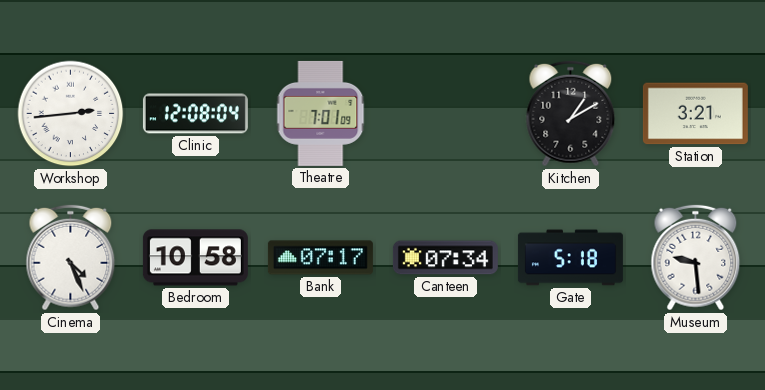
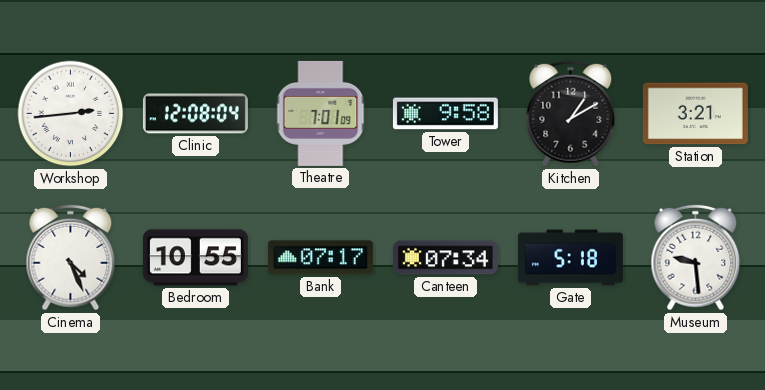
Tower: none -> 9:58
Bedroom: 10:58 -> 10:55
